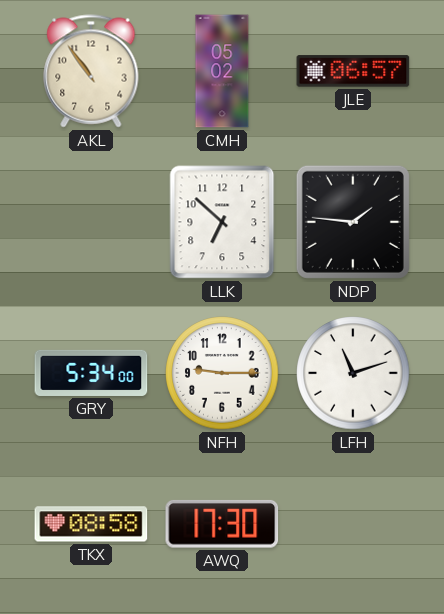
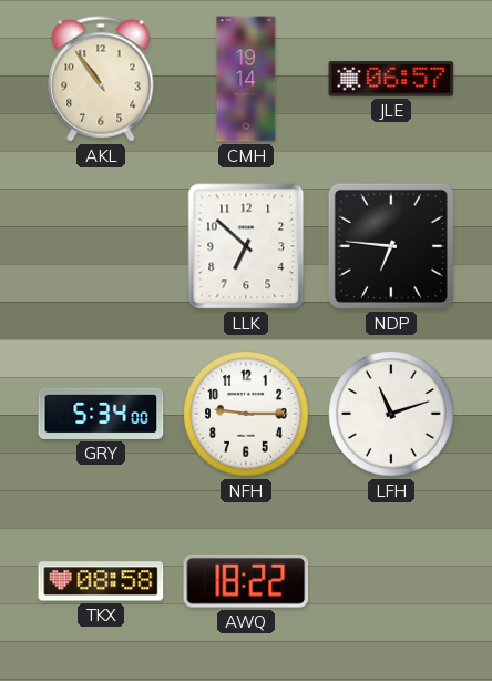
CMH: 05:02 -> 19:14
NDP: 1:46 -> 6:46
AWQ: 17:30 -> 18:22
